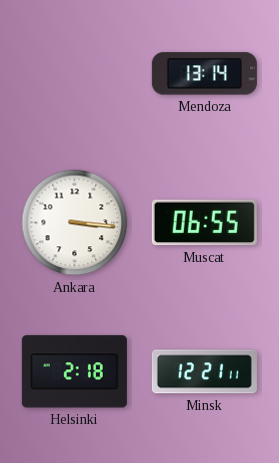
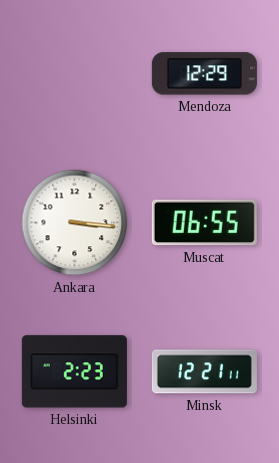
Mendoza: 13:14 -> 12:29
Helsinki: 2:18 -> 2:23
